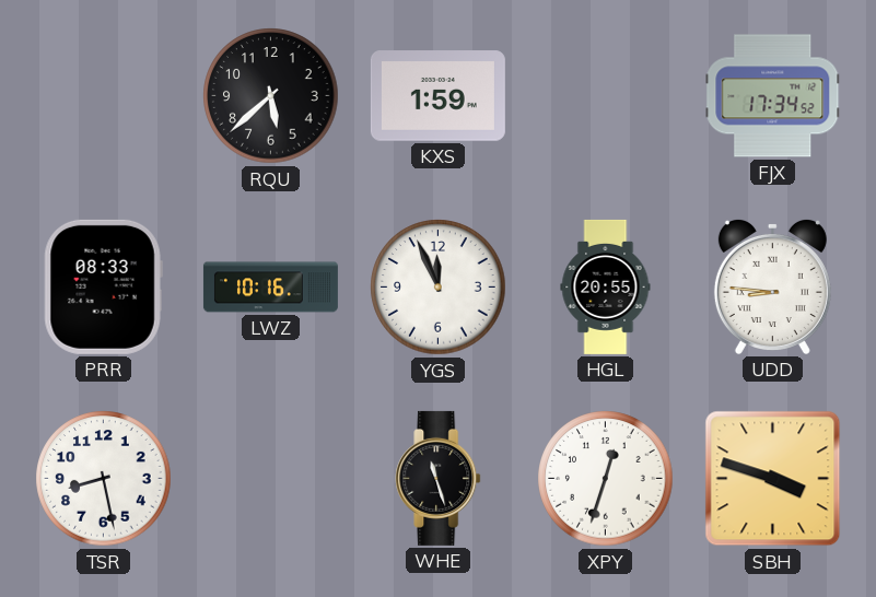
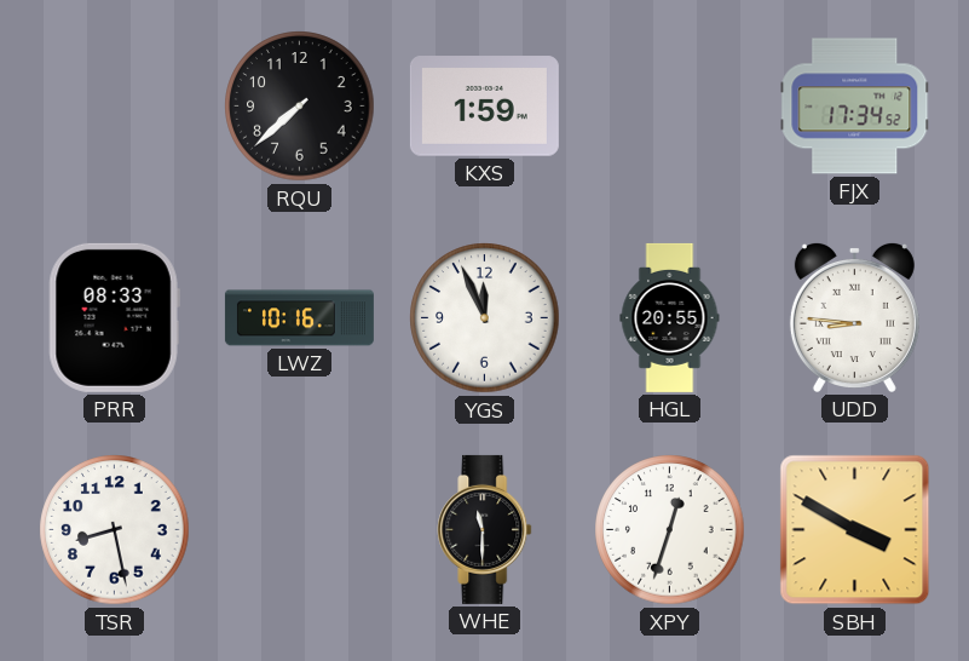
RQU: 5:38 -> 7:38
WHE: 11:27 -> 11:30
SBH: 3:48 -> 3:50
